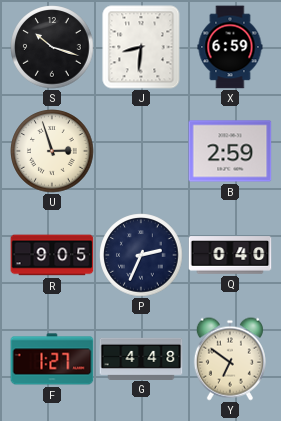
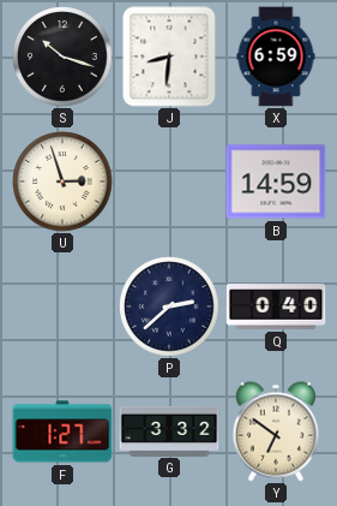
B: 2:59 -> 14:59
R: 9:05 -> none
P: 2:34 -> 2:38
G: 4:48 -> 3:32
